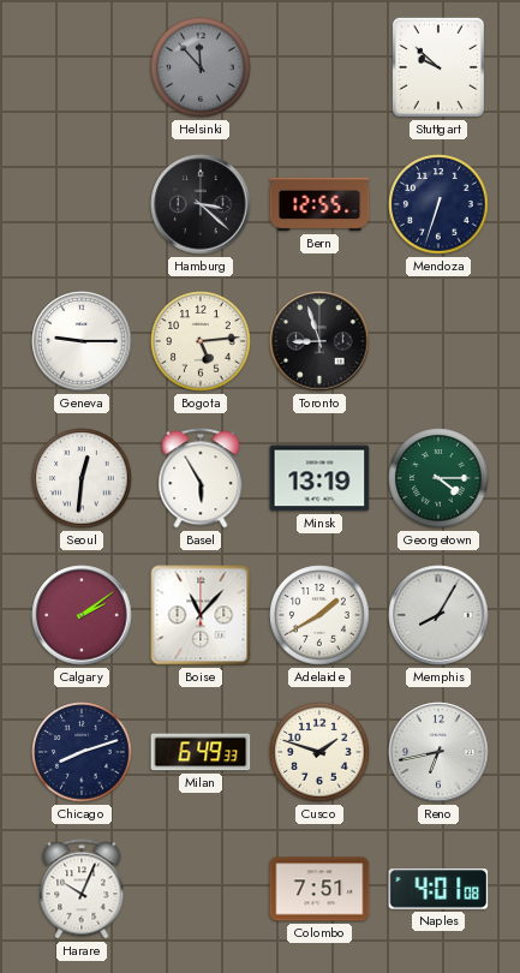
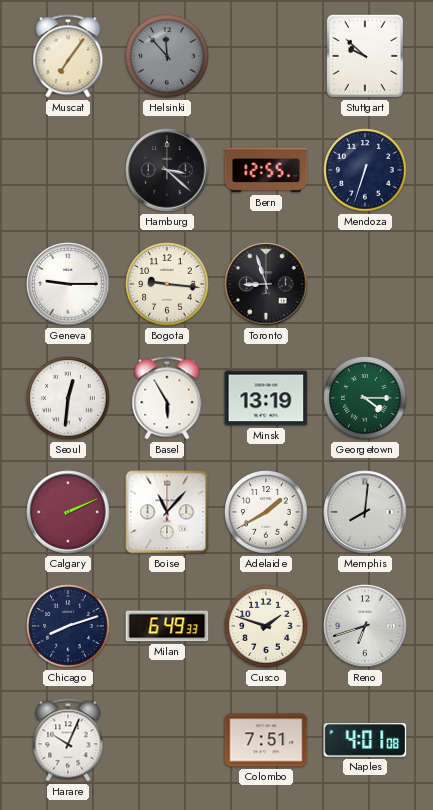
Muscat: none -> 7:06
Bogota: 5:14 -> 9:16
Calgary: 2:09 -> 2:11
Memphis: 8:05 -> 8:01
Reno: 6:43 -> 6:42
